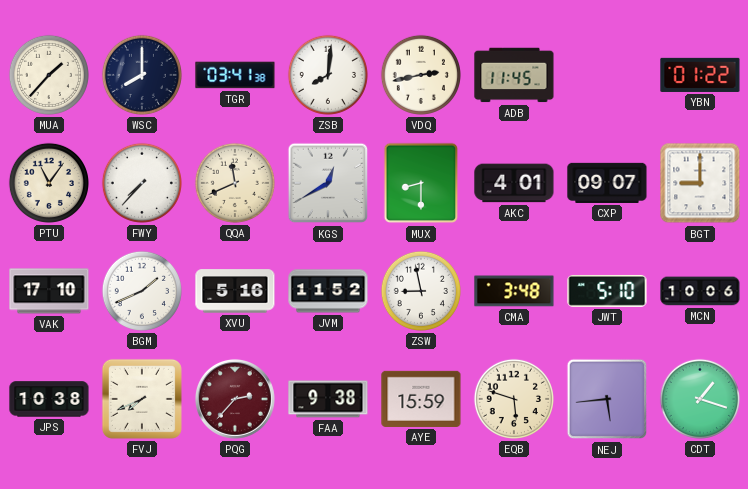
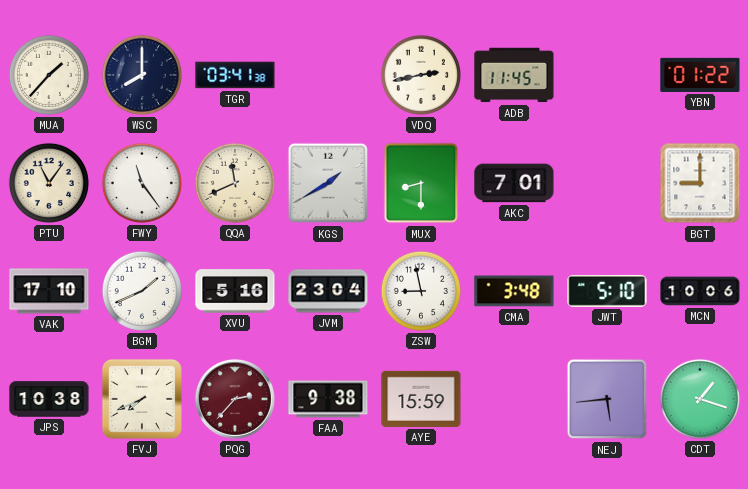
ZSB: 8:01 -> none
FWY: 7:37 -> 11:24
KGS: 12:40 -> 1:40
AKC: 4:01 -> 7:01
CXP: 09:07 -> none
JVM: 11:52 -> 23:04
EQB: 5:48 -> none
